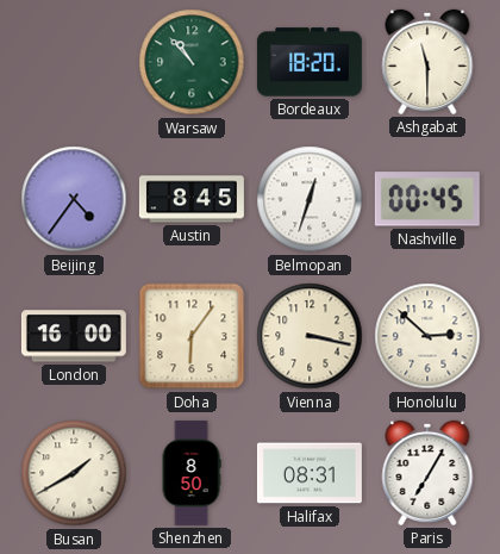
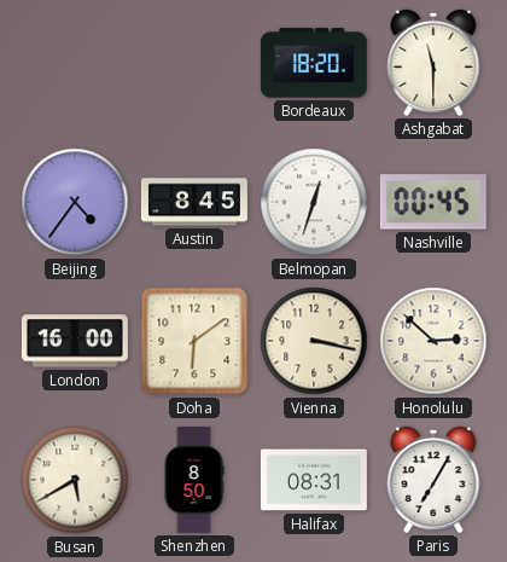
Warsaw: 10:53 -> none
Doha: 6:06 -> 6:09
Busan: 1:40 -> 5:40
